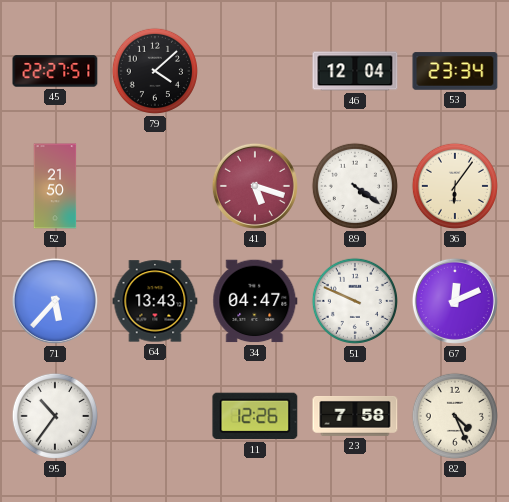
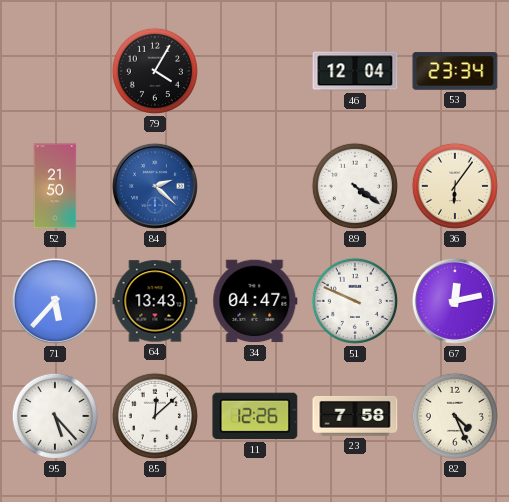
45: 22:27 -> none
79: 4:08 -> 4:05
84: none -> 2:22
41: 5:18 -> none
67: 12:11 -> 12:13
95: 10:36 -> 5:23
85: none -> 12:08
